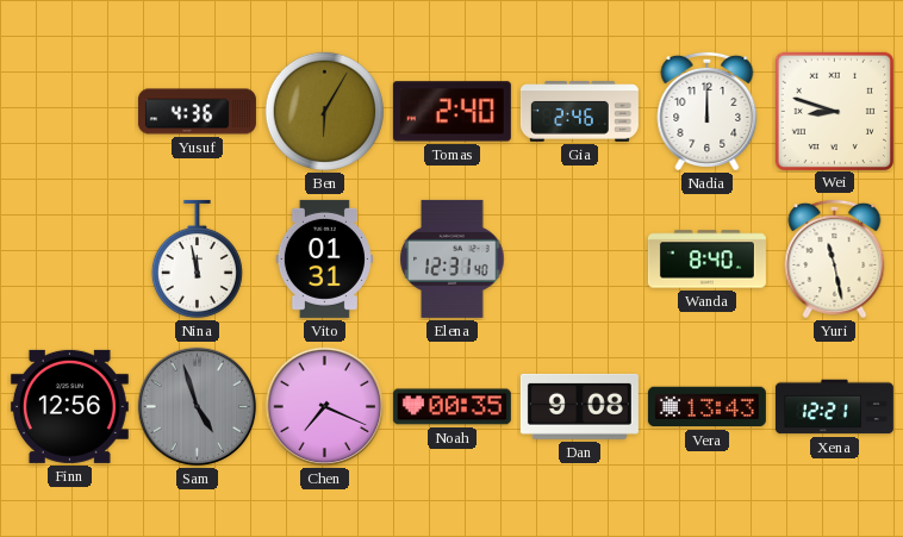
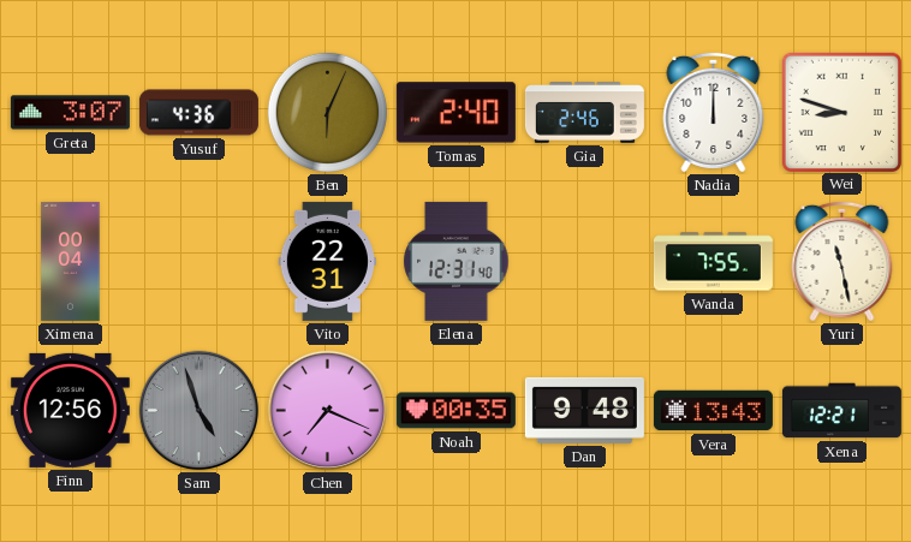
Greta: none -> 3:07
Ben: 6:05 -> 6:04
Ximena: none -> 00:04
Nina: 11:58 -> none
Vito: 01:31 -> 22:31
Wanda: 8:40 -> 7:55
Dan: 9:08 -> 9:48
